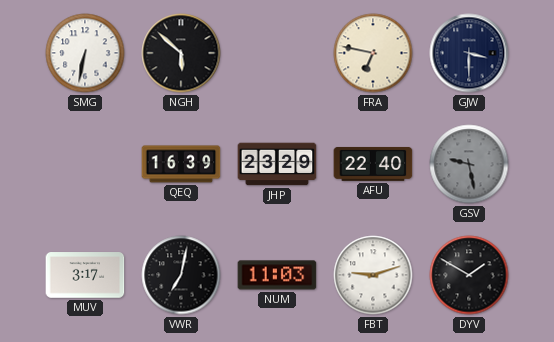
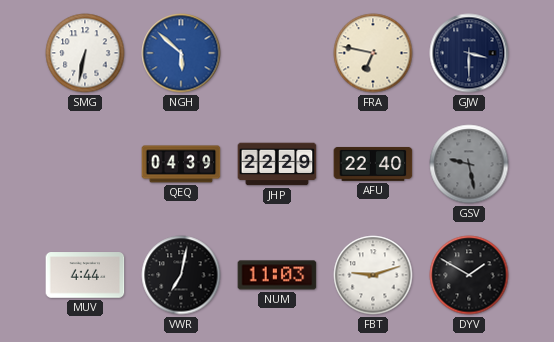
NGH dial: black -> blue
QEQ: 16:39 -> 04:39
JHP: 23:29 -> 22:29
MUV: 3:17 -> 4:44
